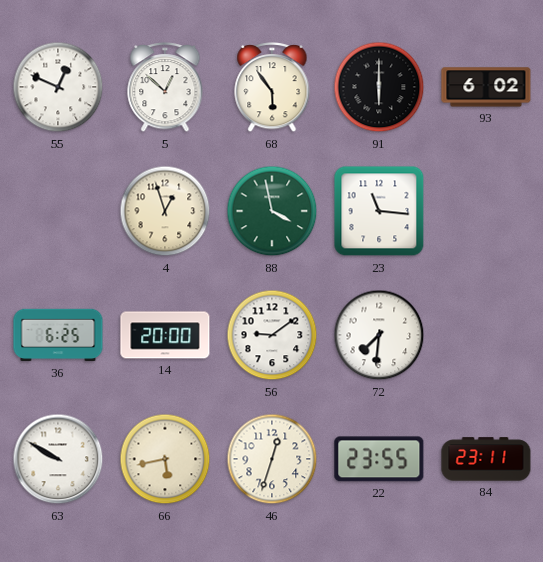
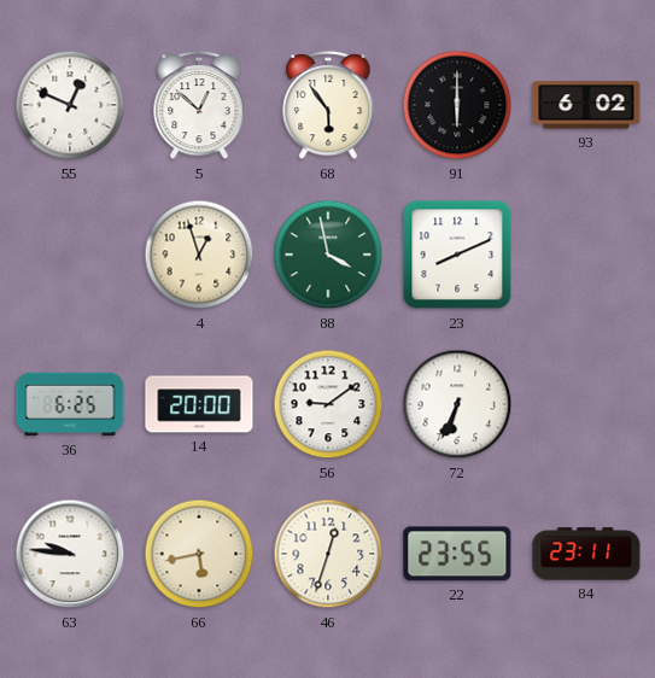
23: 11:16 -> 8:11
72: 7:31 -> 6:34
63: 9:50 -> 9:46
